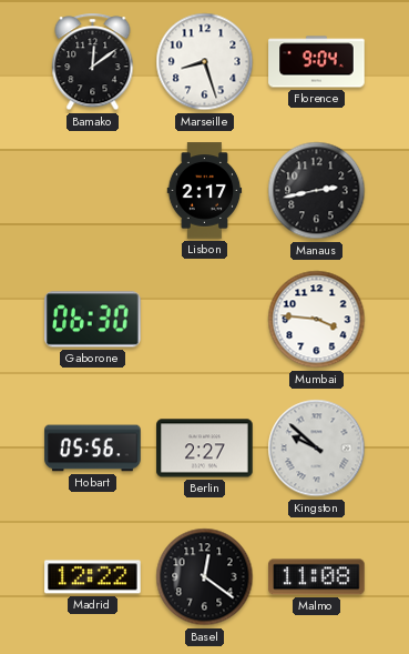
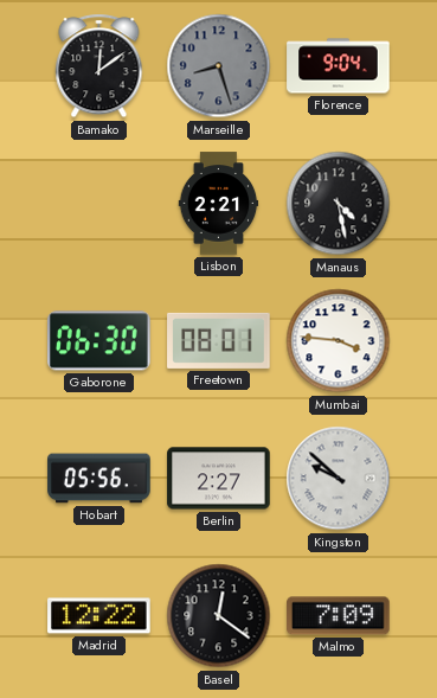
Marseille dial: white -> grey
Lisbon: 2:17 -> 2:21
Manaus: 2:43 -> 4:28
Freetown: none -> 08:01
Malmo: 11:08 -> 7:09
